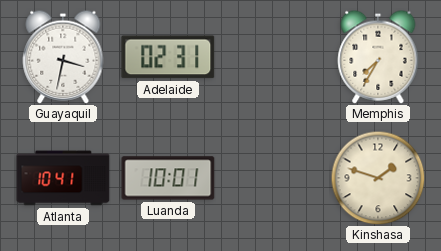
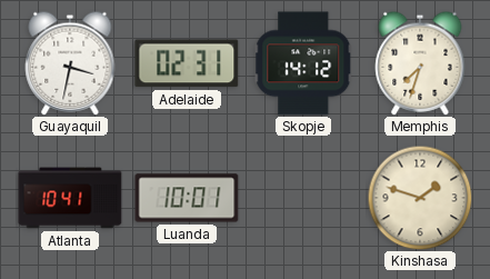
Skopje: none -> 14:12
Memphis: 7:35 -> 7:33
